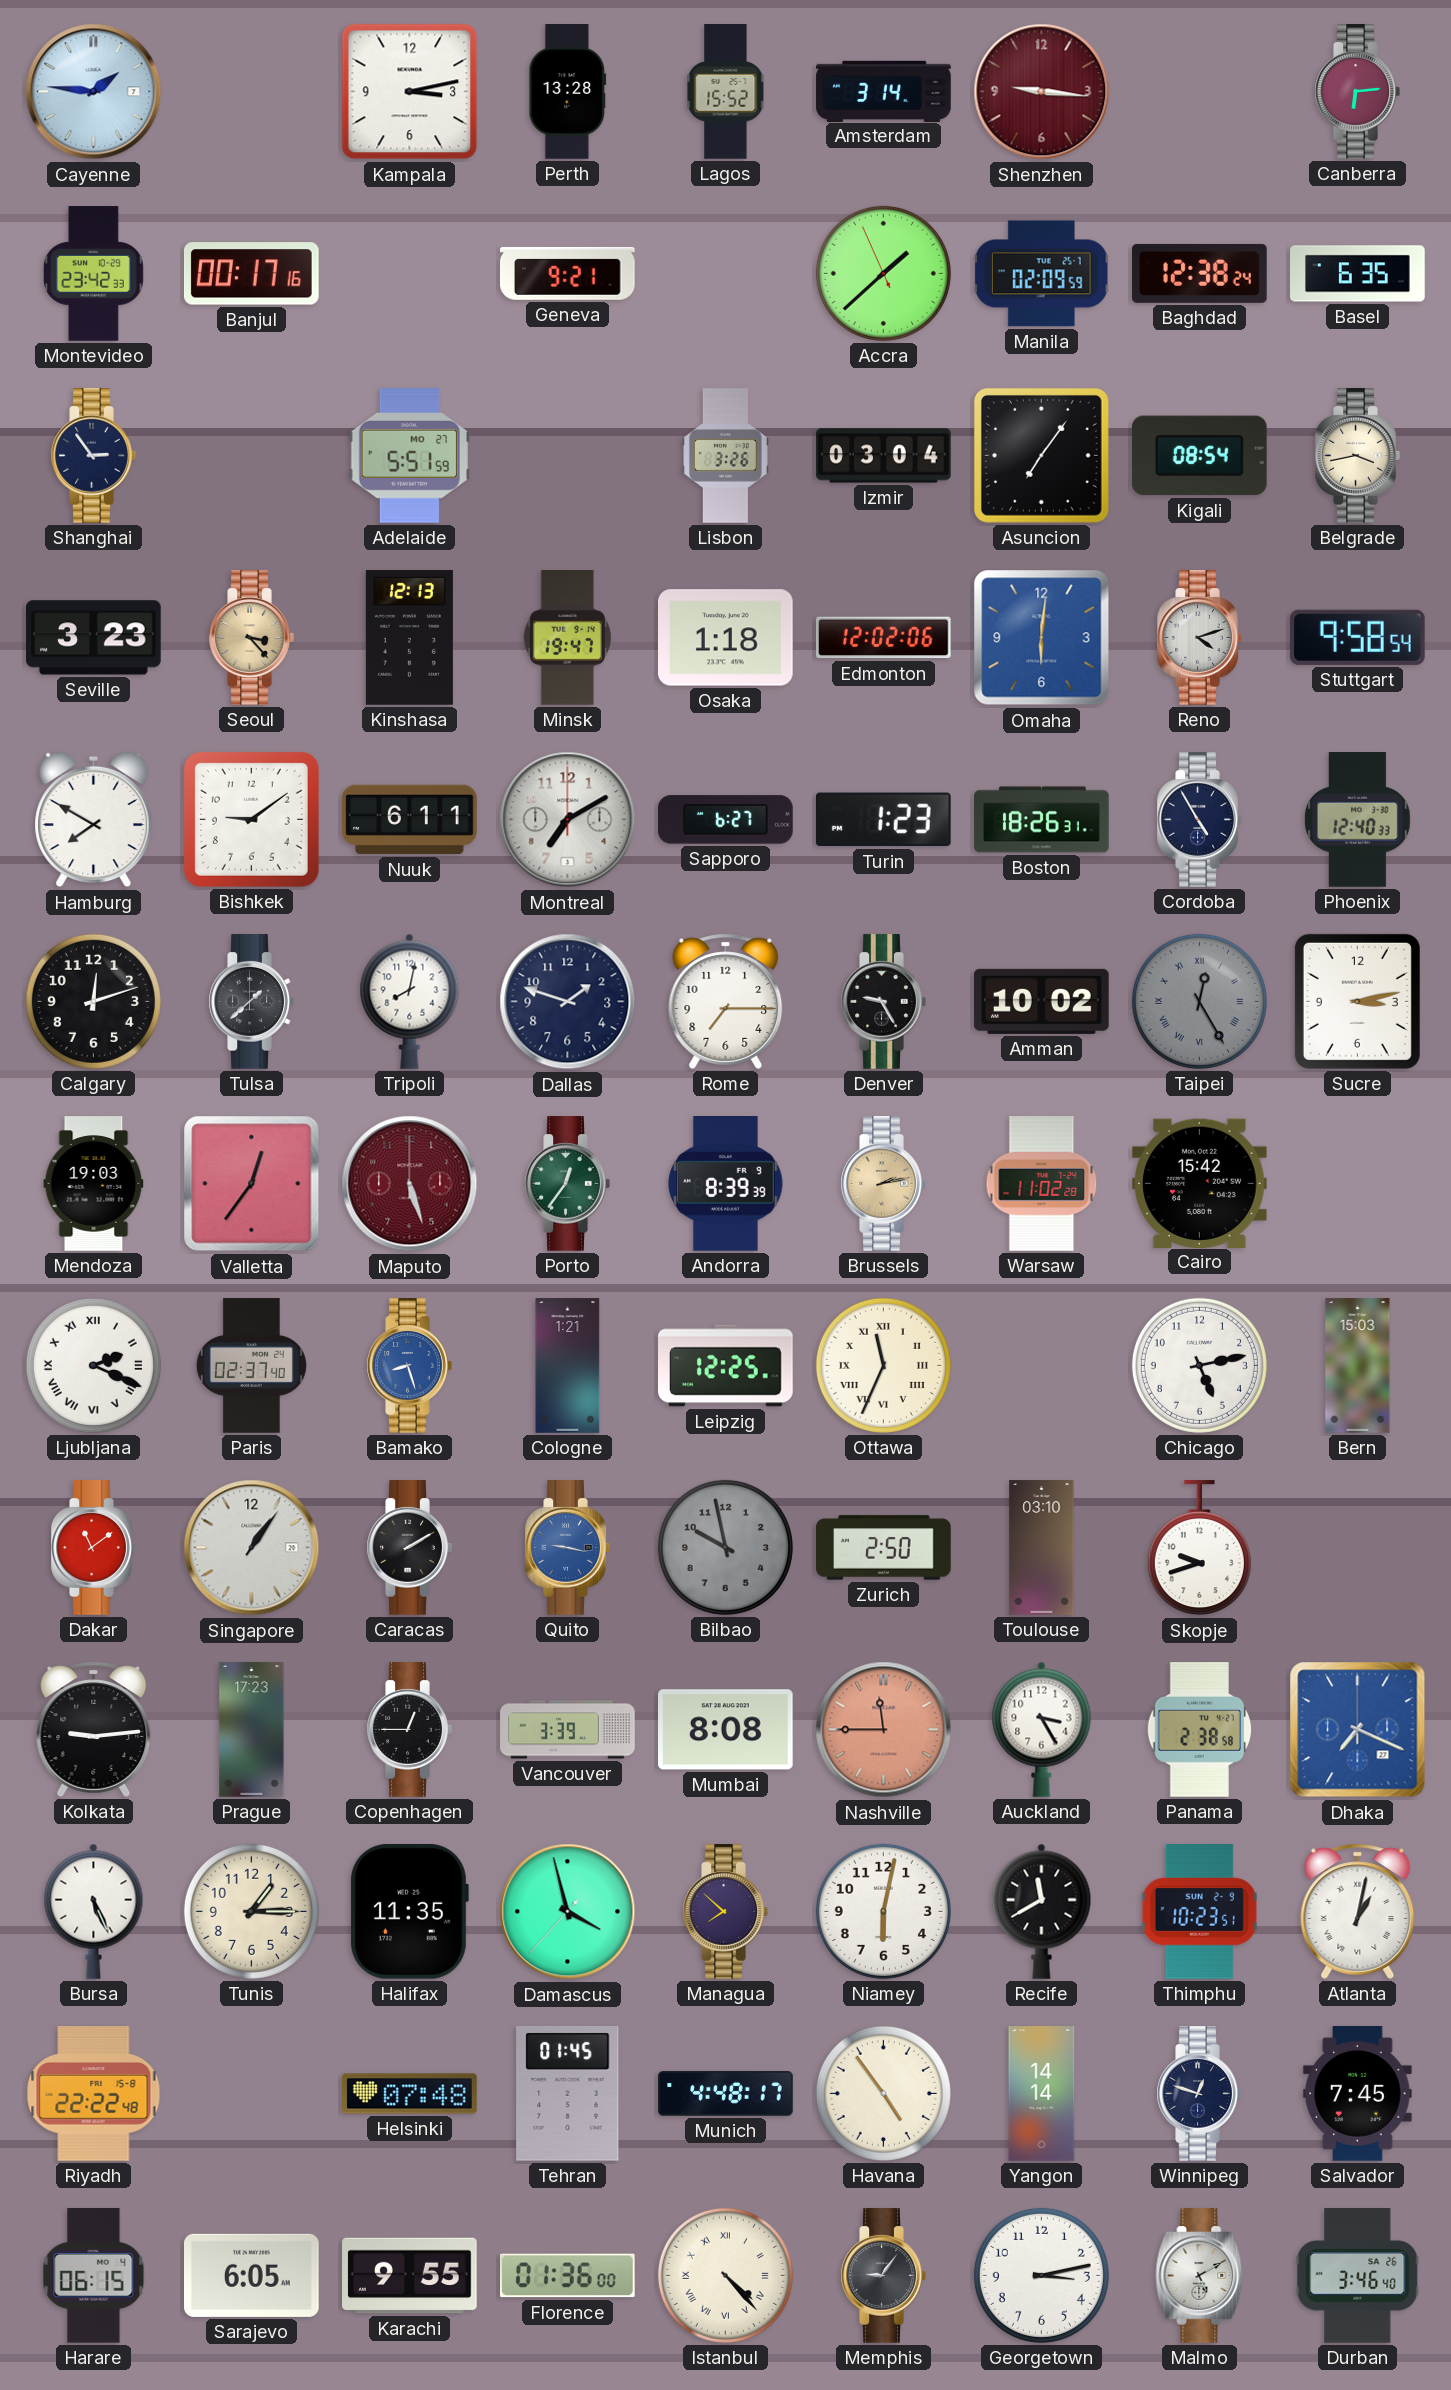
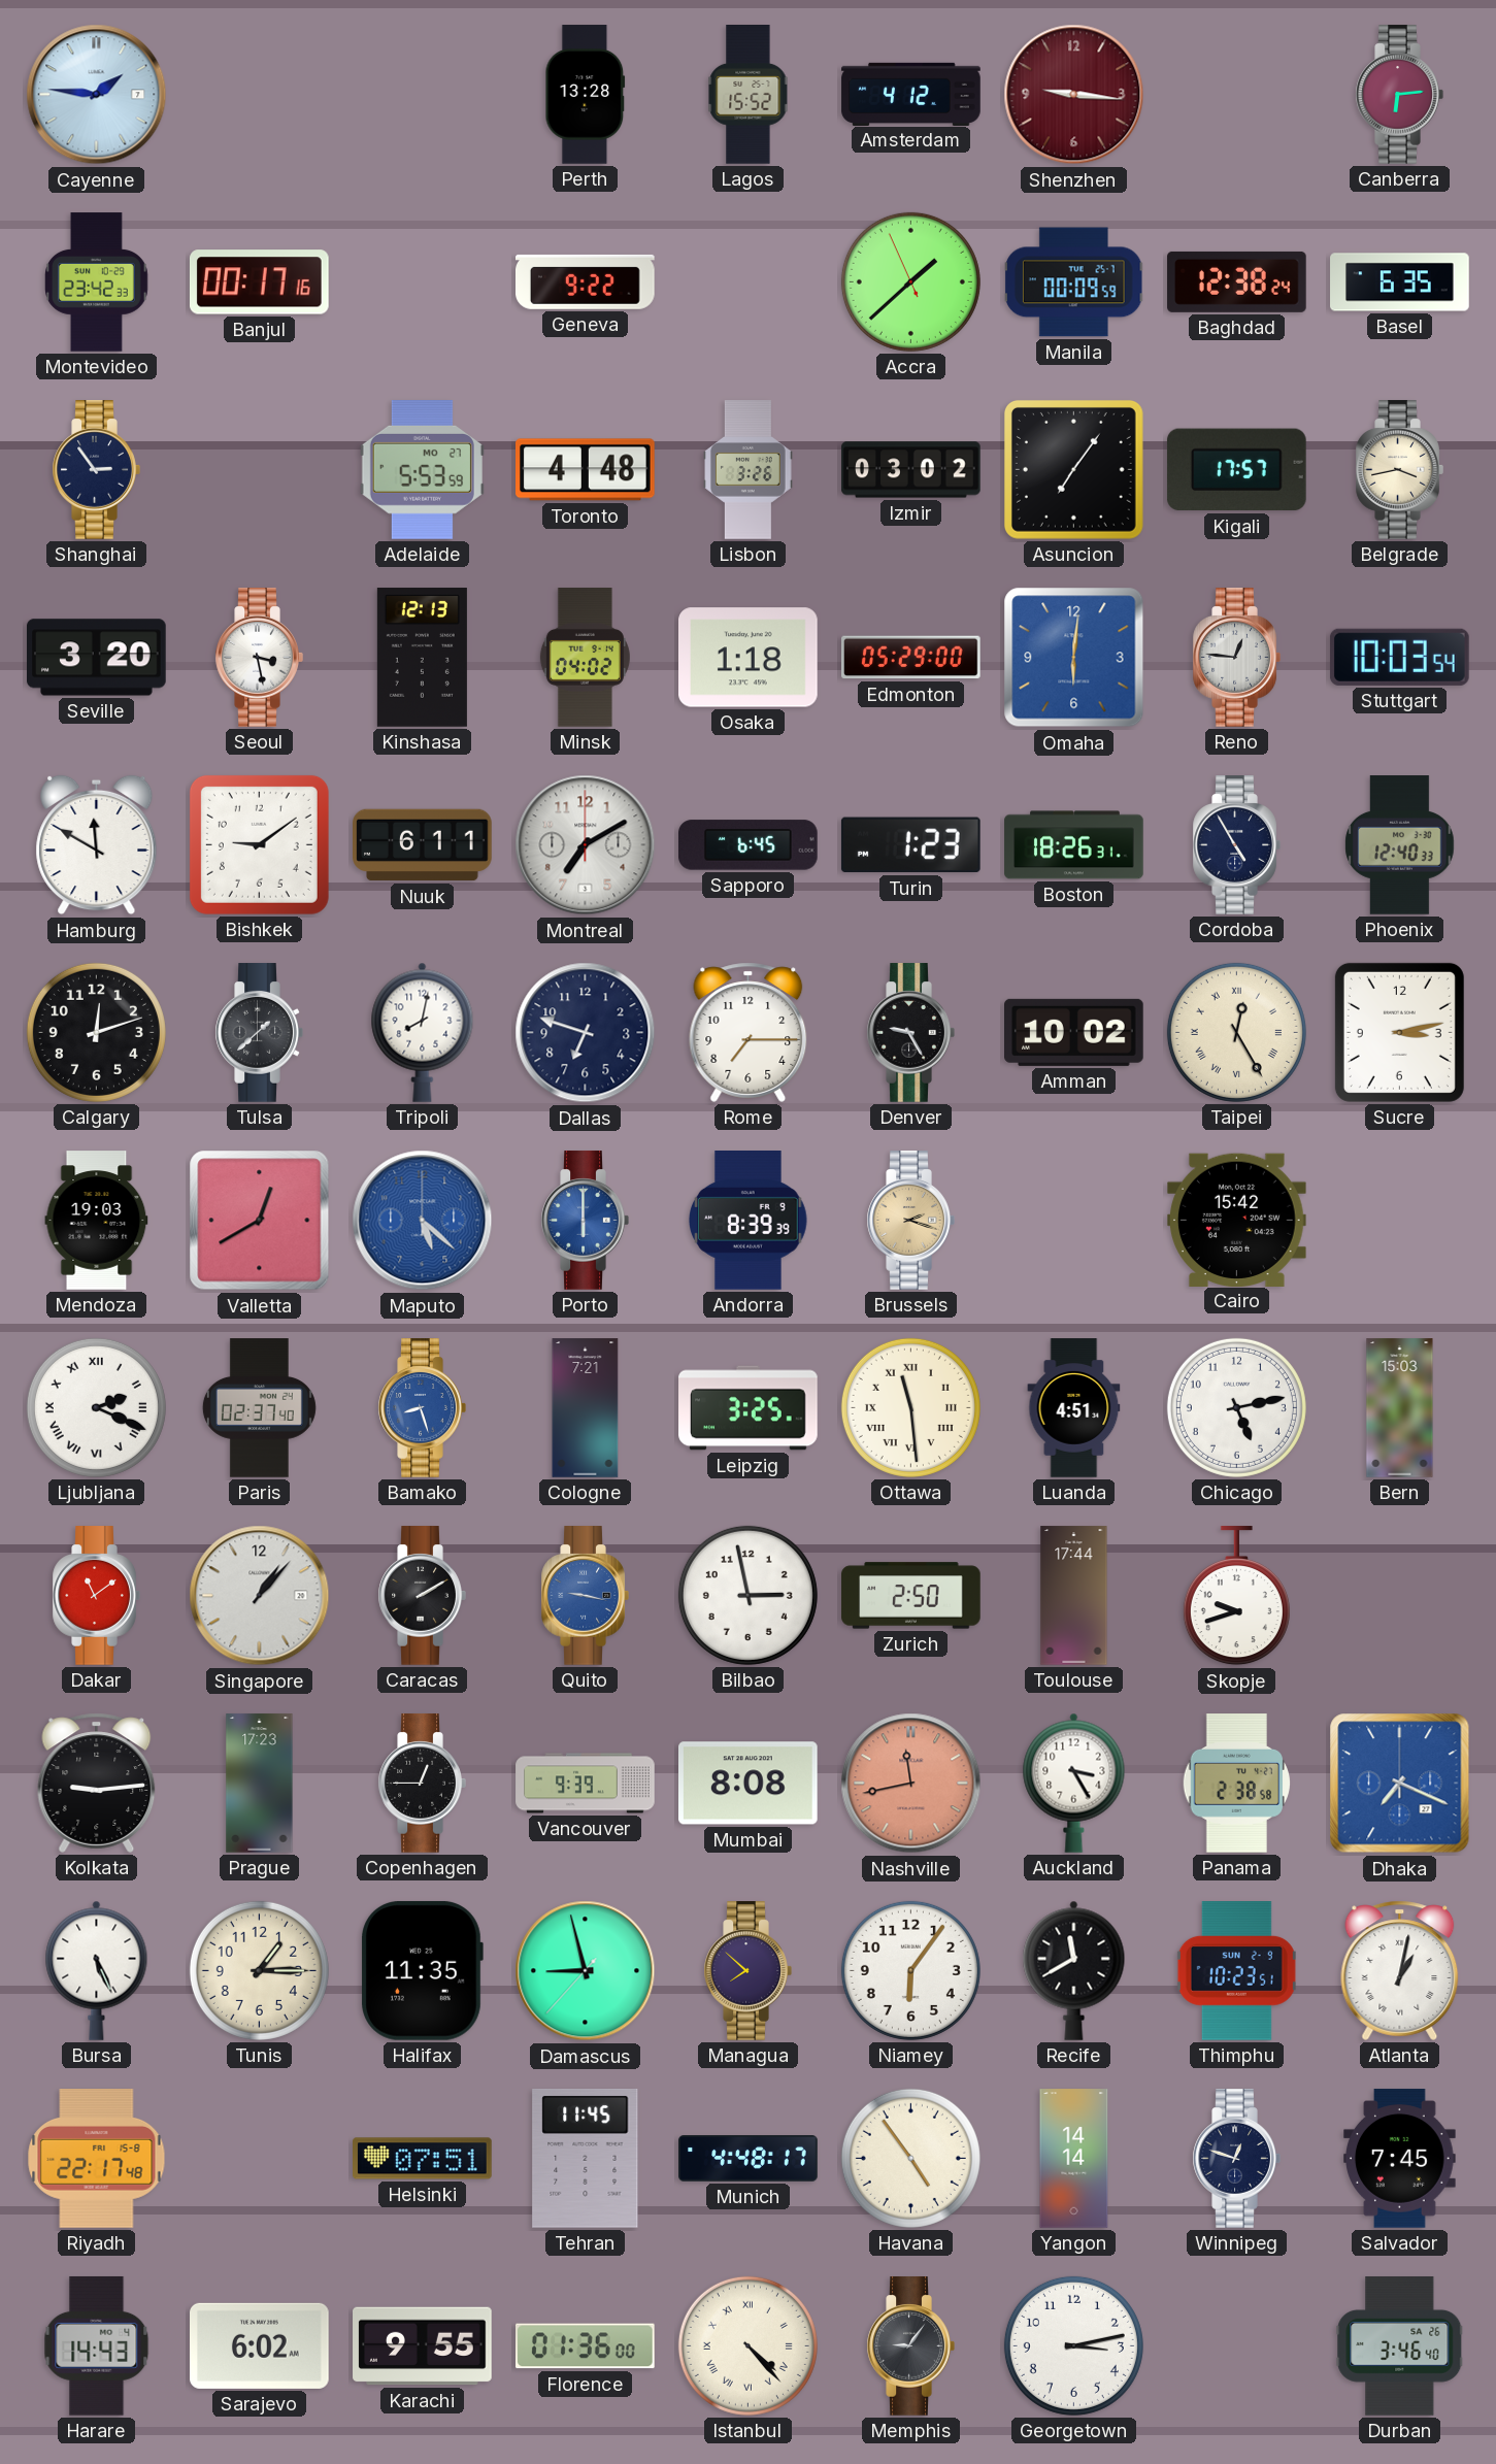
Kampala: 3:13 -> none
Amsterdam: 3:14 -> 4:12
Geneva: 9:21 -> 9:22
Manila: 02:09 -> 00:09
Adelaide: 5:51 -> 5:53
Toronto: none -> 4:48
Izmir: 03:04 -> 03:02
Kigali: 08:54 -> 17:57
Seville: 3:23 -> 3:20
Seoul: 3:23 -> 3:28
Seoul dial: champagne -> white
Minsk: 19:47 -> 04:02
Edmonton: 12:02 -> 05:29
Reno: 4:12 -> 12:46
Stuttgart: 9:58 -> 10:03
Hamburg: 7:50 -> 11:50
Sapporo: 6:27 -> 6:45
Dallas: 1:48 -> 6:48
Taipei dial: grey -> cream
Valletta: 12:36 -> 12:40
Maputo: 5:27 -> 5:22
Maputo dial: burgundy -> blue
Porto: 12:36 -> 6:00
Porto dial: green -> blue
Brussels: 2:13 -> 2:18
Warsaw: 11:02 -> none
Cologne: 1:21 -> 7:21
Leipzig: 12:25 -> 3:25
Ottawa: 11:34 -> 11:29
Luanda: none -> 4:51
Singapore: 1:06 -> 1:07
Bilbao: 9:58 -> 2:58
Bilbao dial: grey -> white
Toulouse: 03:10 -> 17:44
Vancouver: 3:39 -> 9:39
Nashville: 11:45 -> 11:43
Damascus: 3:57 -> 8:57
Niamey: 6:02 -> 6:06
Riyadh: 22:22 -> 22:17
Helsinki: 07:48 -> 07:51
Tehran: 01:45 -> 11:45
Harare: 06:15 -> 14:43
Sarajevo: 6:05 -> 6:02
Malmo: 5:10 -> none
